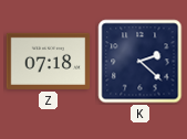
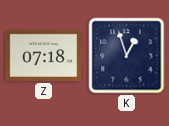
K: 2:22 -> 12:57
